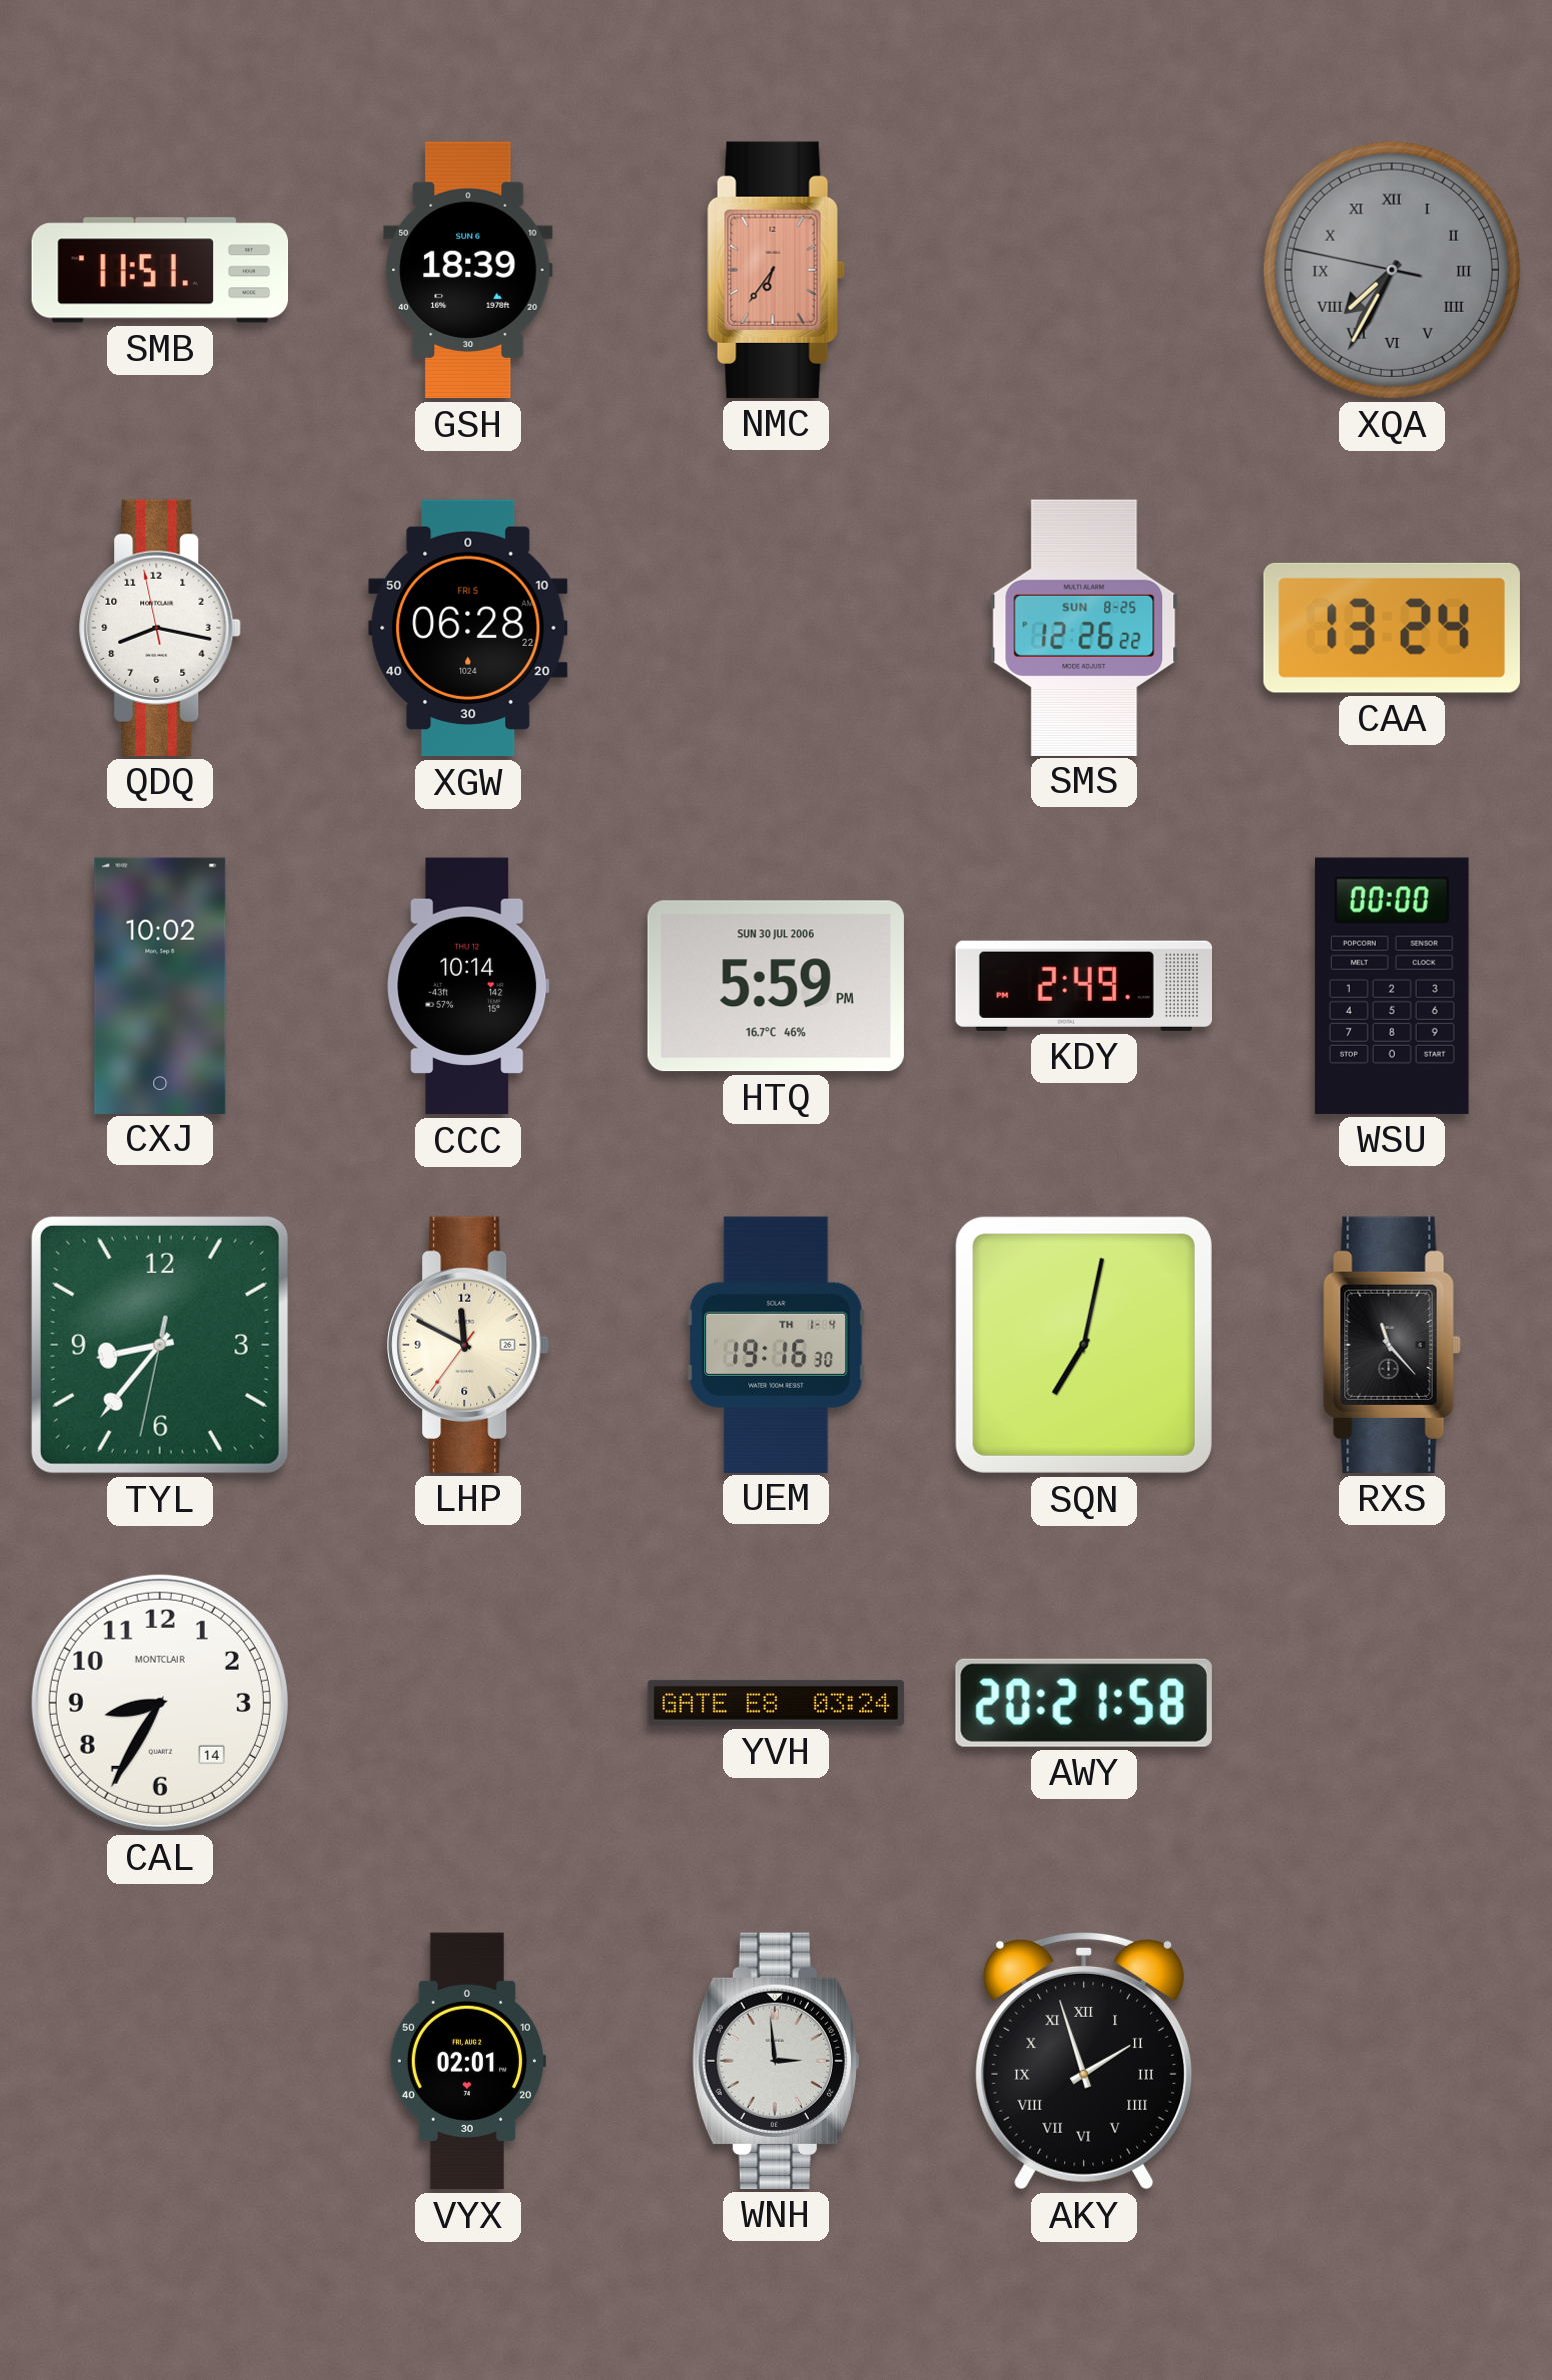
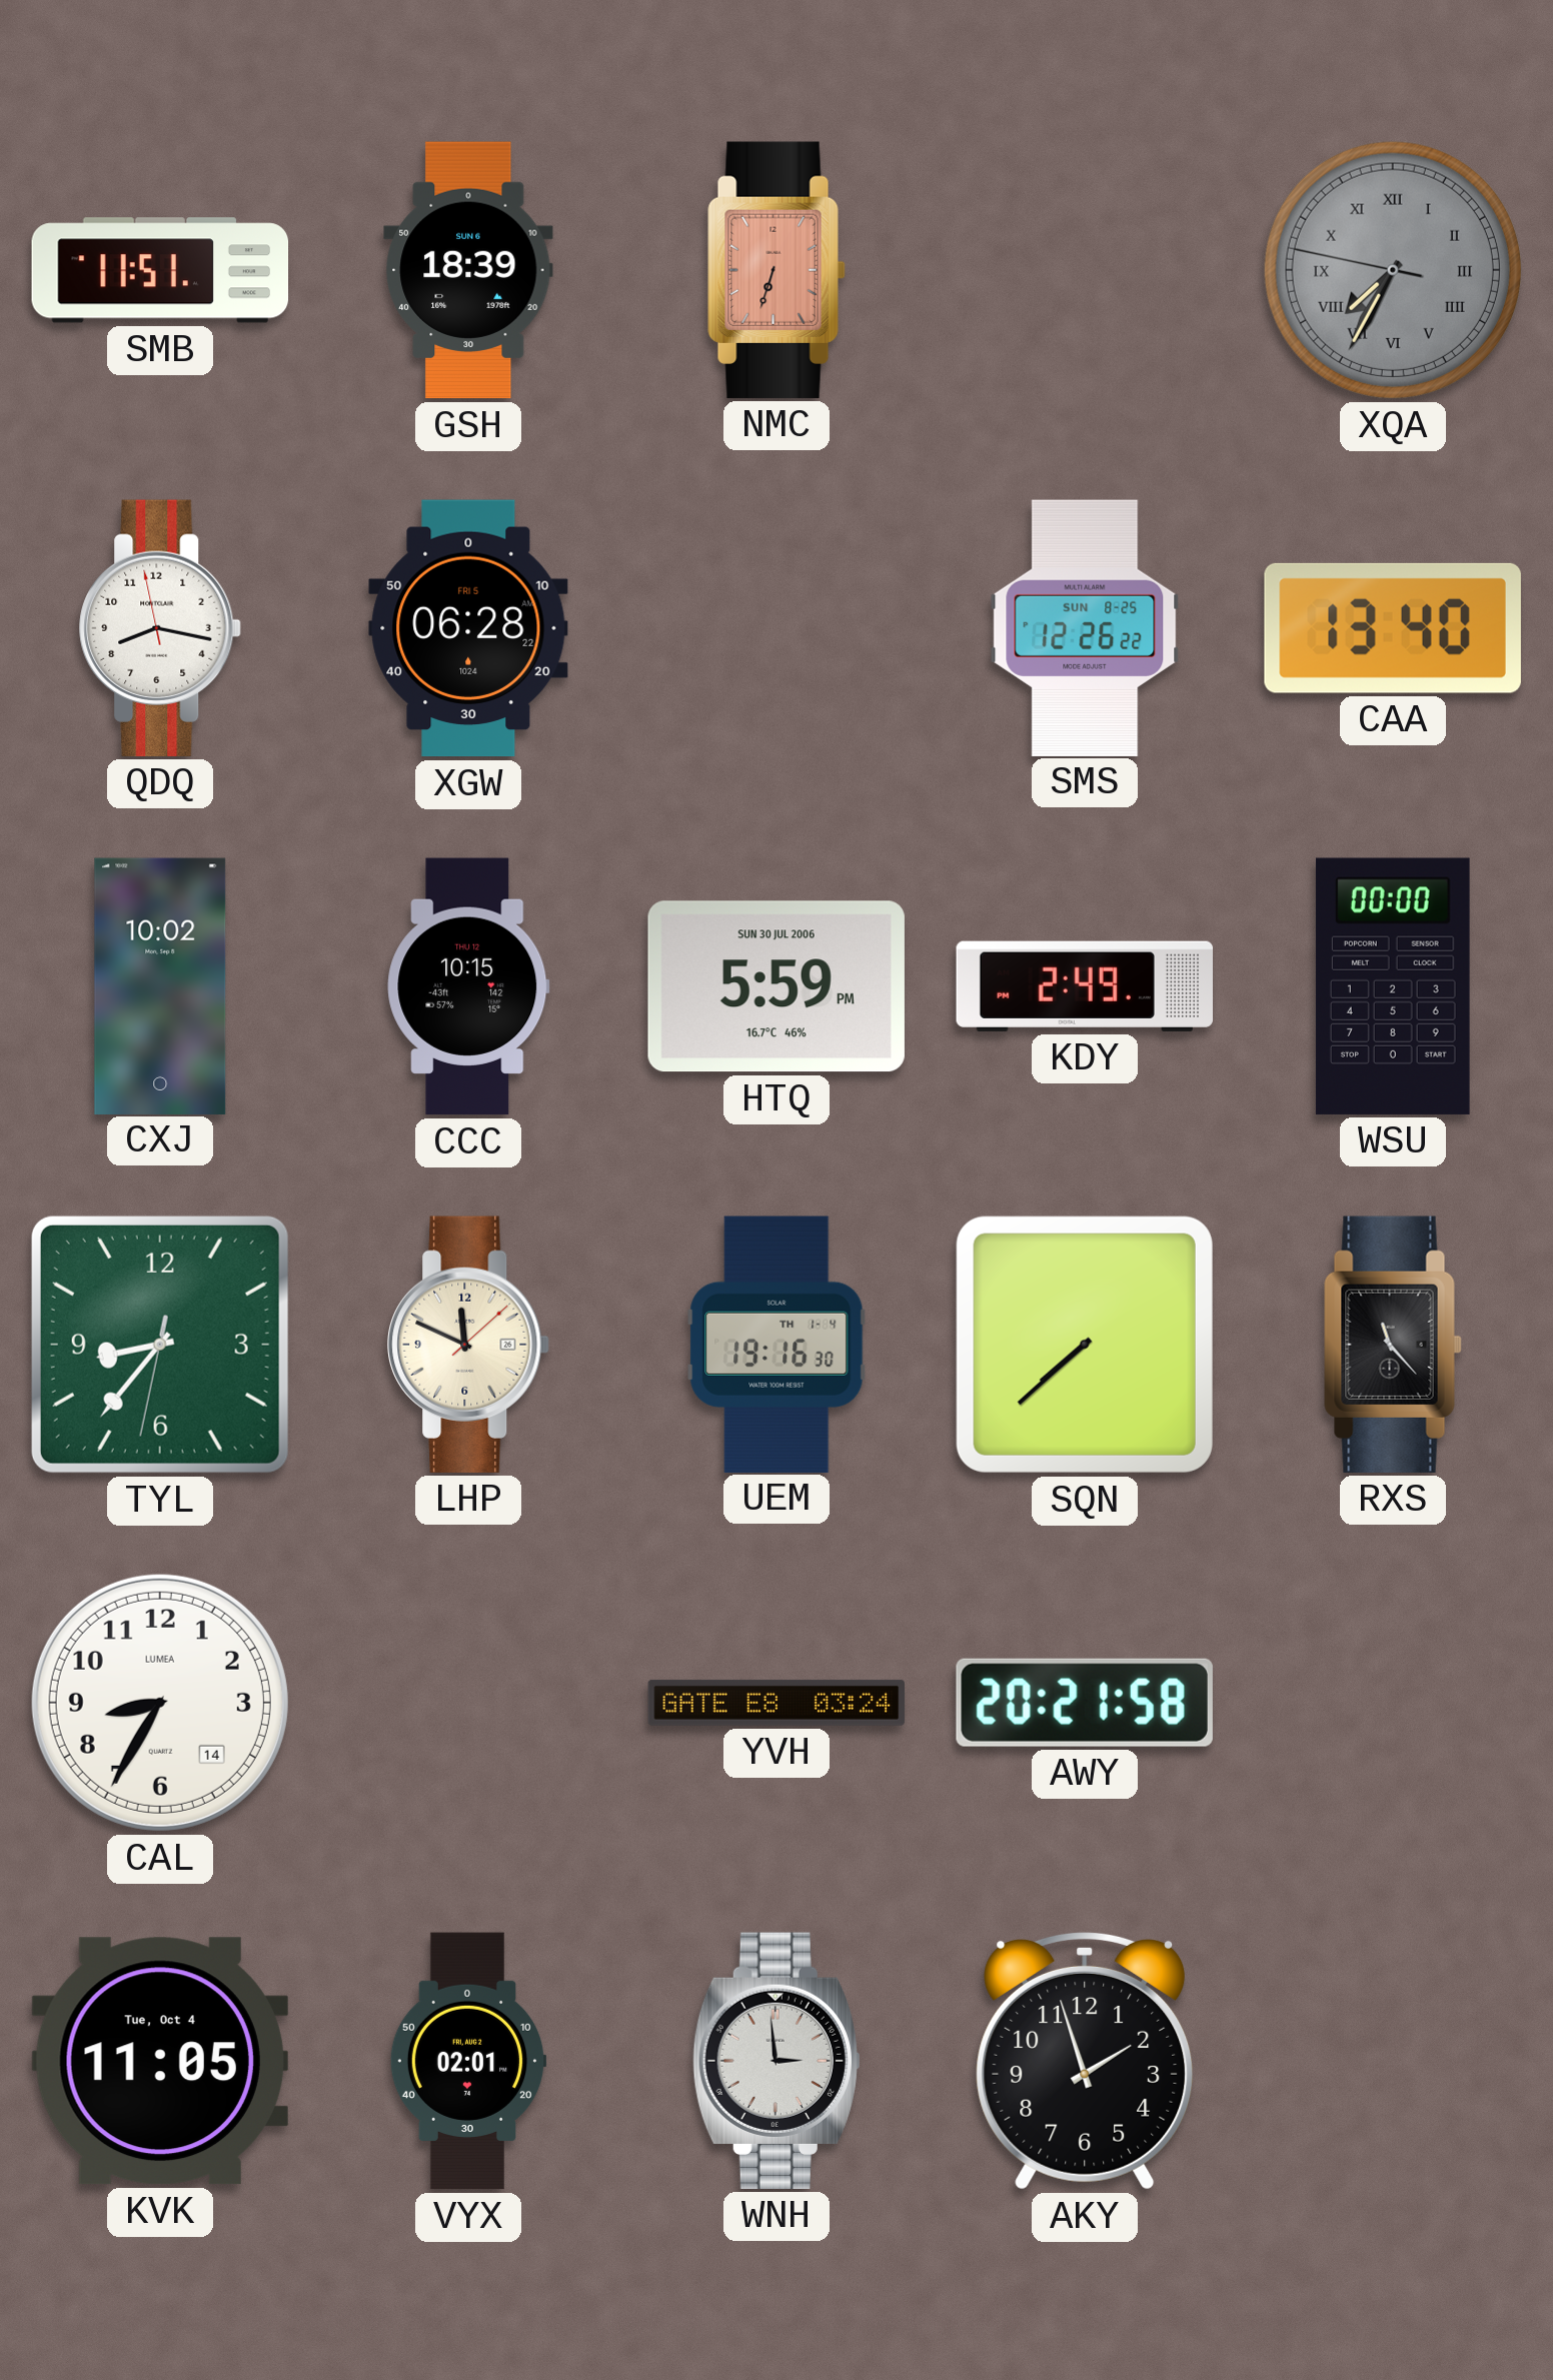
NMC: 6:36 -> 6:33
CAA: 13:24 -> 13:40
CCC: 10:14 -> 10:15
LHP: 11:49:36 -> 11:49:08
SQN: 7:02 -> 7:38
CAL brand: MONTCLAIR -> LUMEA
KVK: none -> 11:05
AKY numerals: Roman -> Arabic
